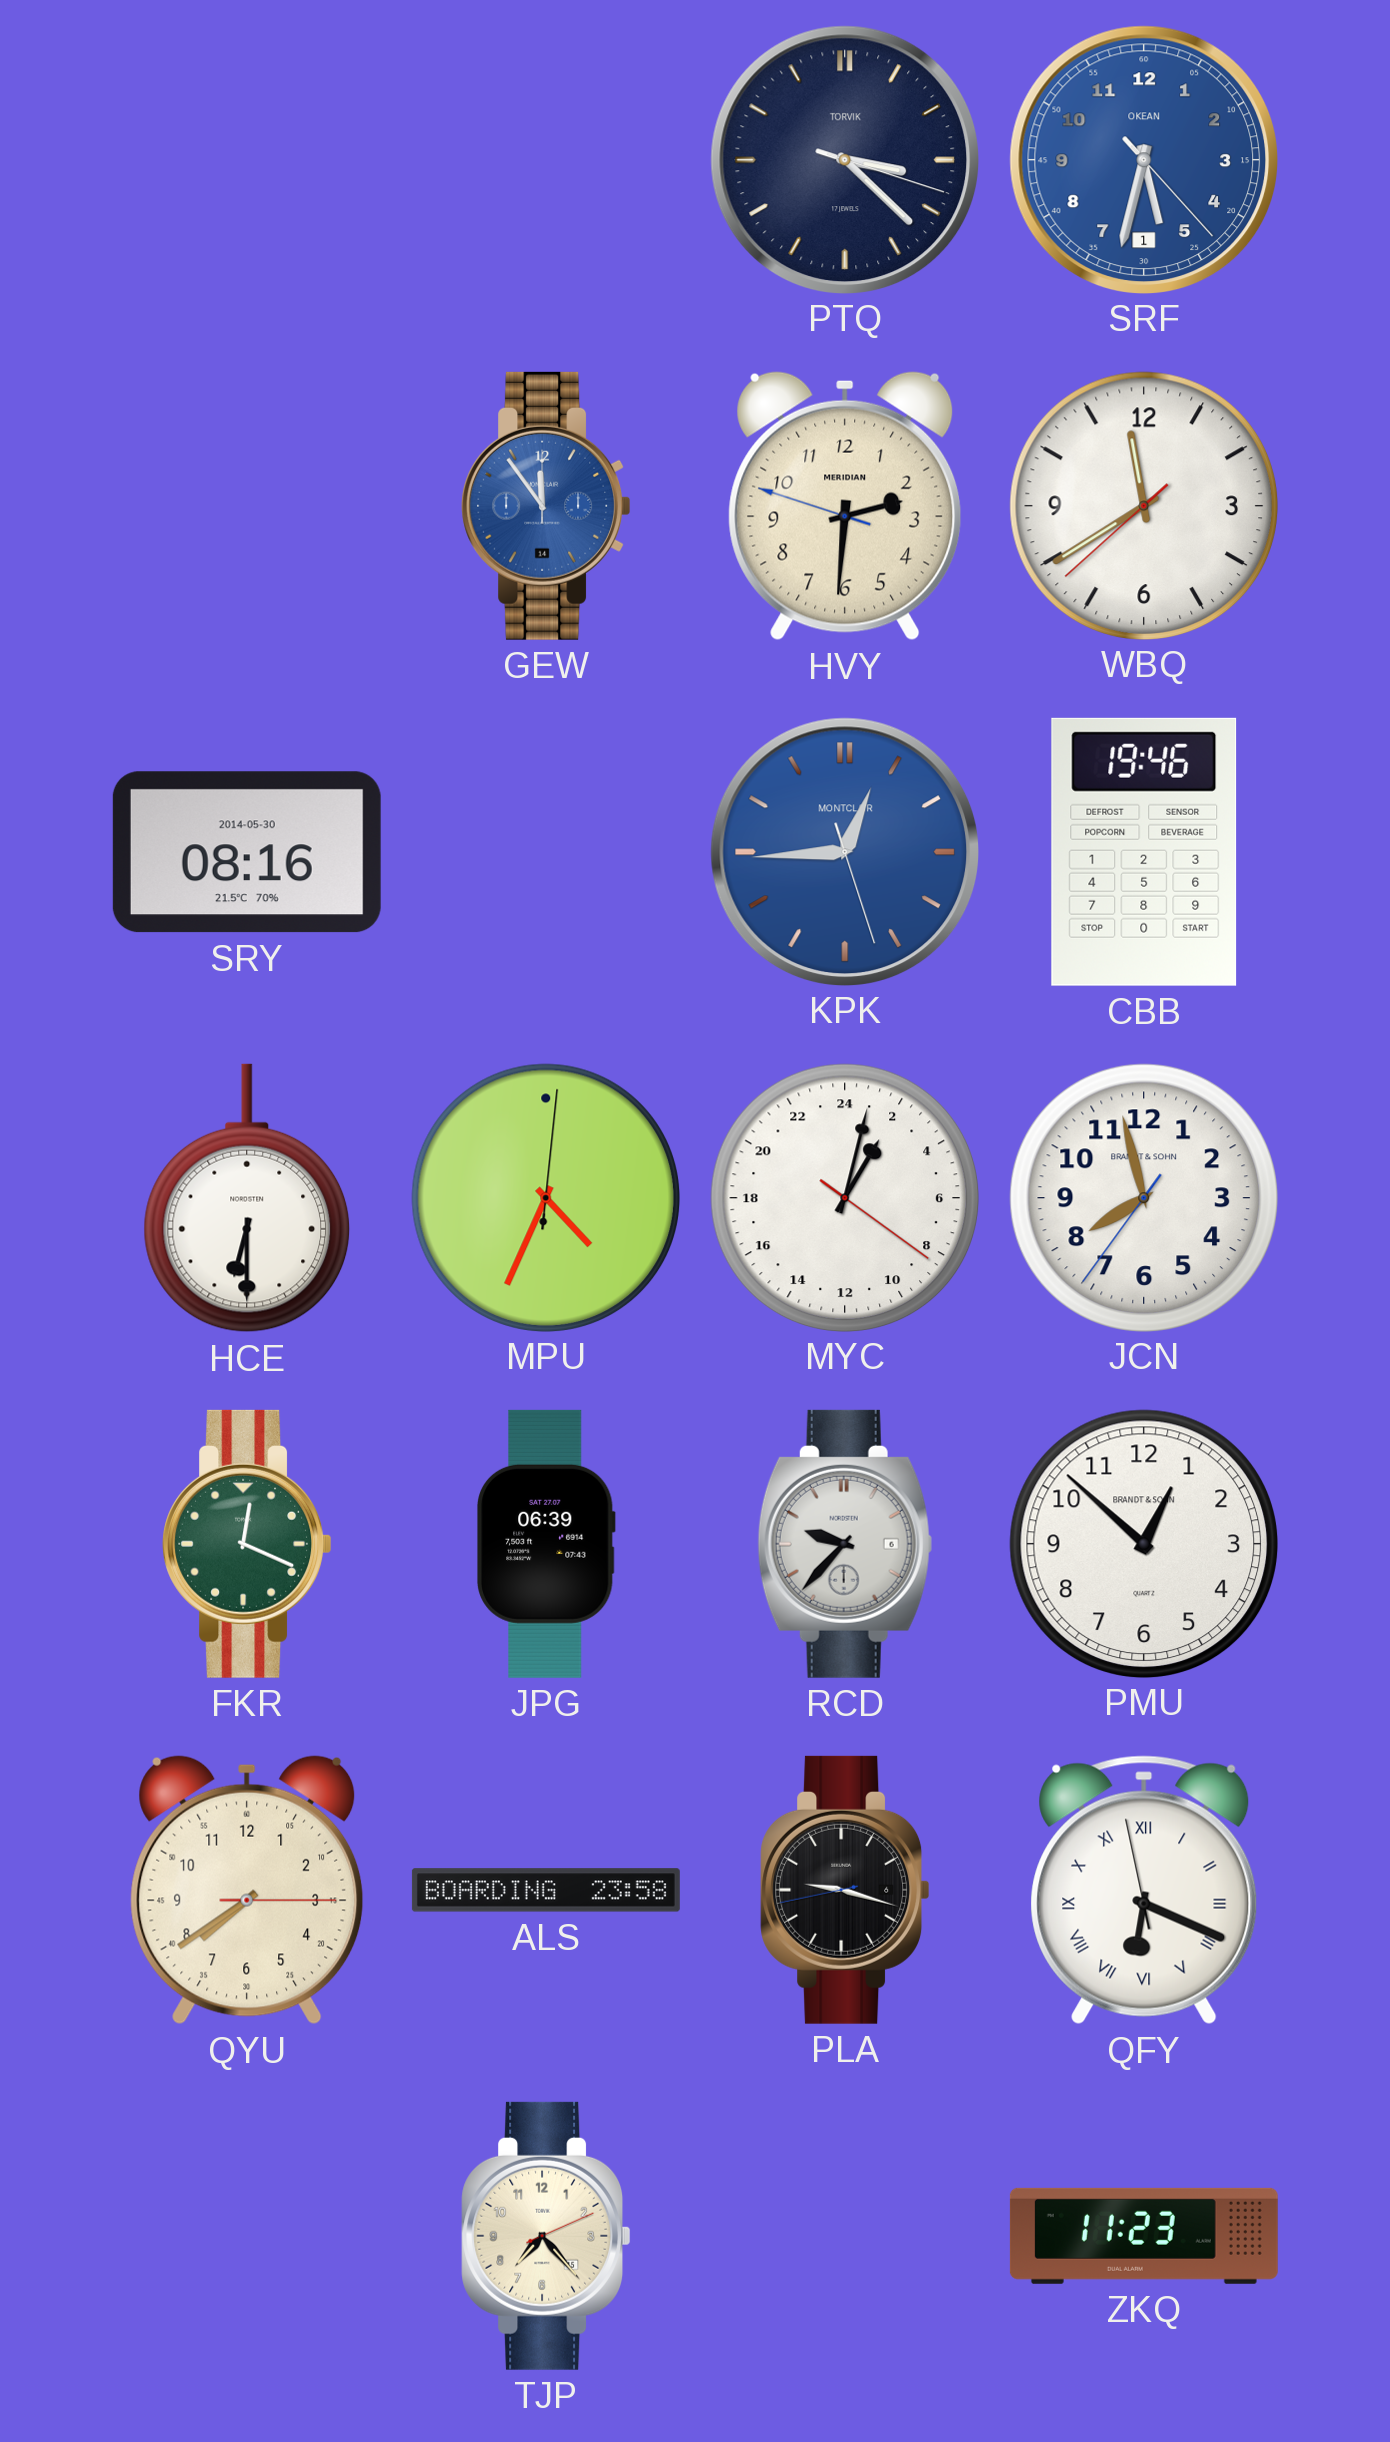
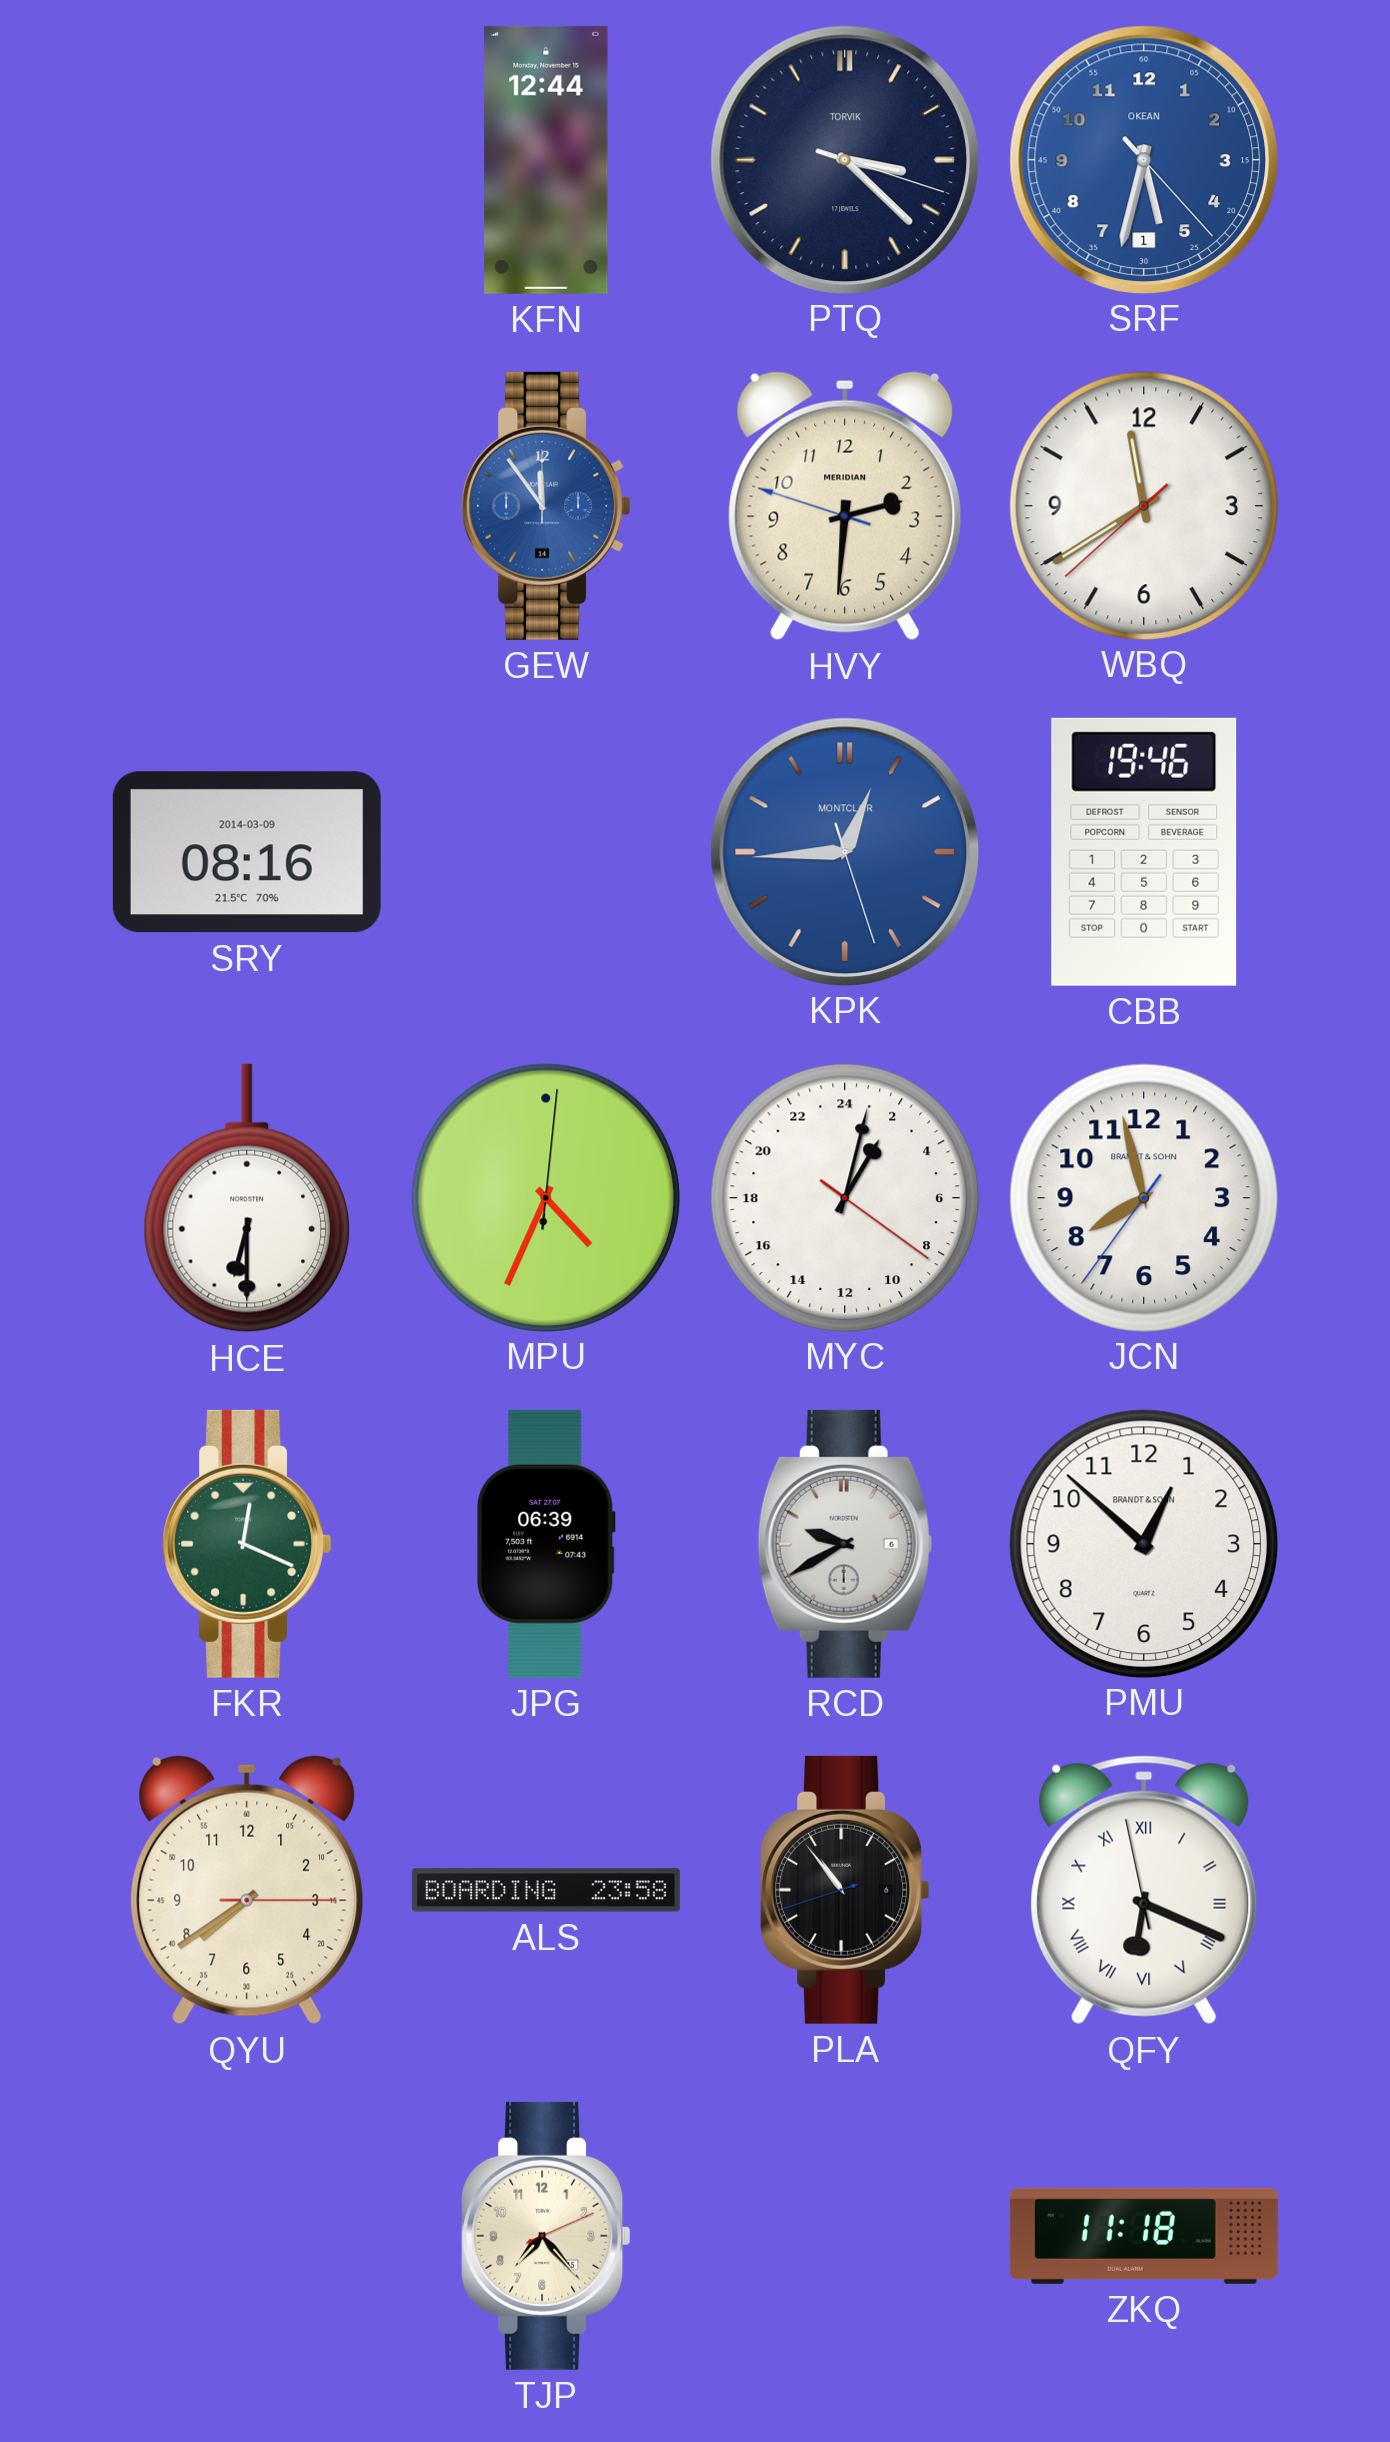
KFN: none -> 12:44
SRY date: 2014-05-30 -> 2014-03-09
RCD: 9:37 -> 9:40
PLA: 9:17 -> 10:53
ZKQ: 11:23 -> 11:18
